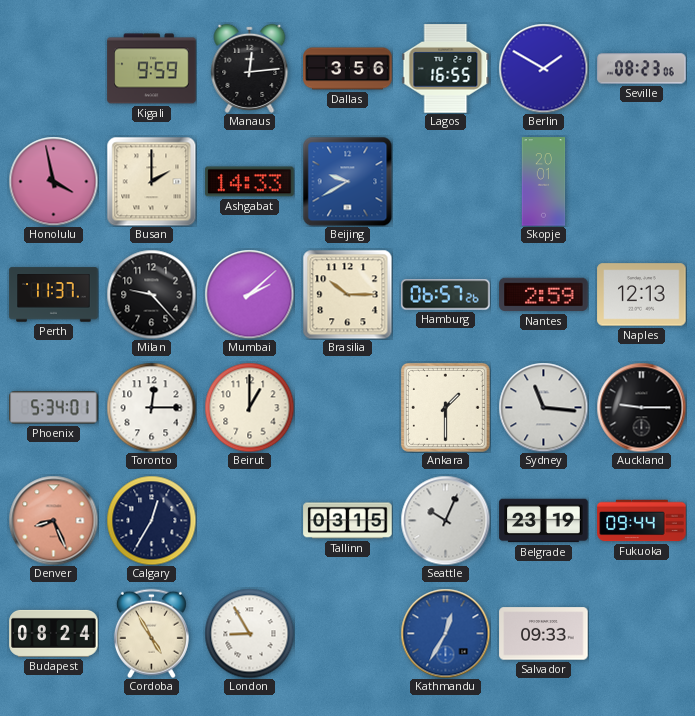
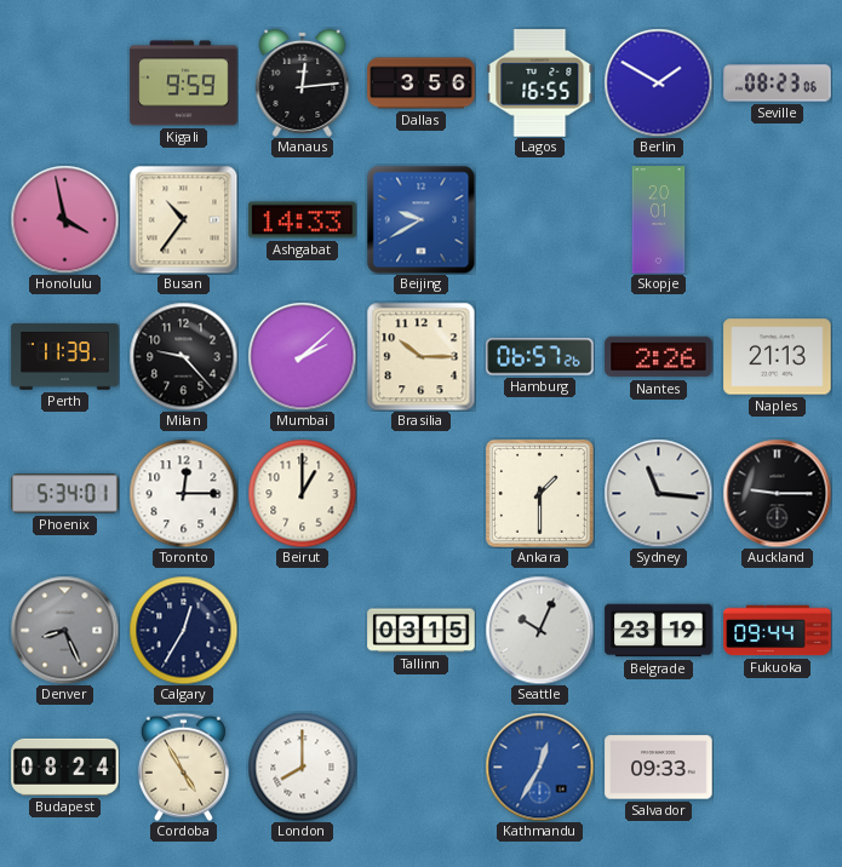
Busan: 2:00 -> 10:36
Perth: 11:37 -> 11:39
Nantes: 2:59 -> 2:26
Naples: 12:13 -> 21:13
Denver dial: salmon -> grey
London: 8:55 -> 8:00
